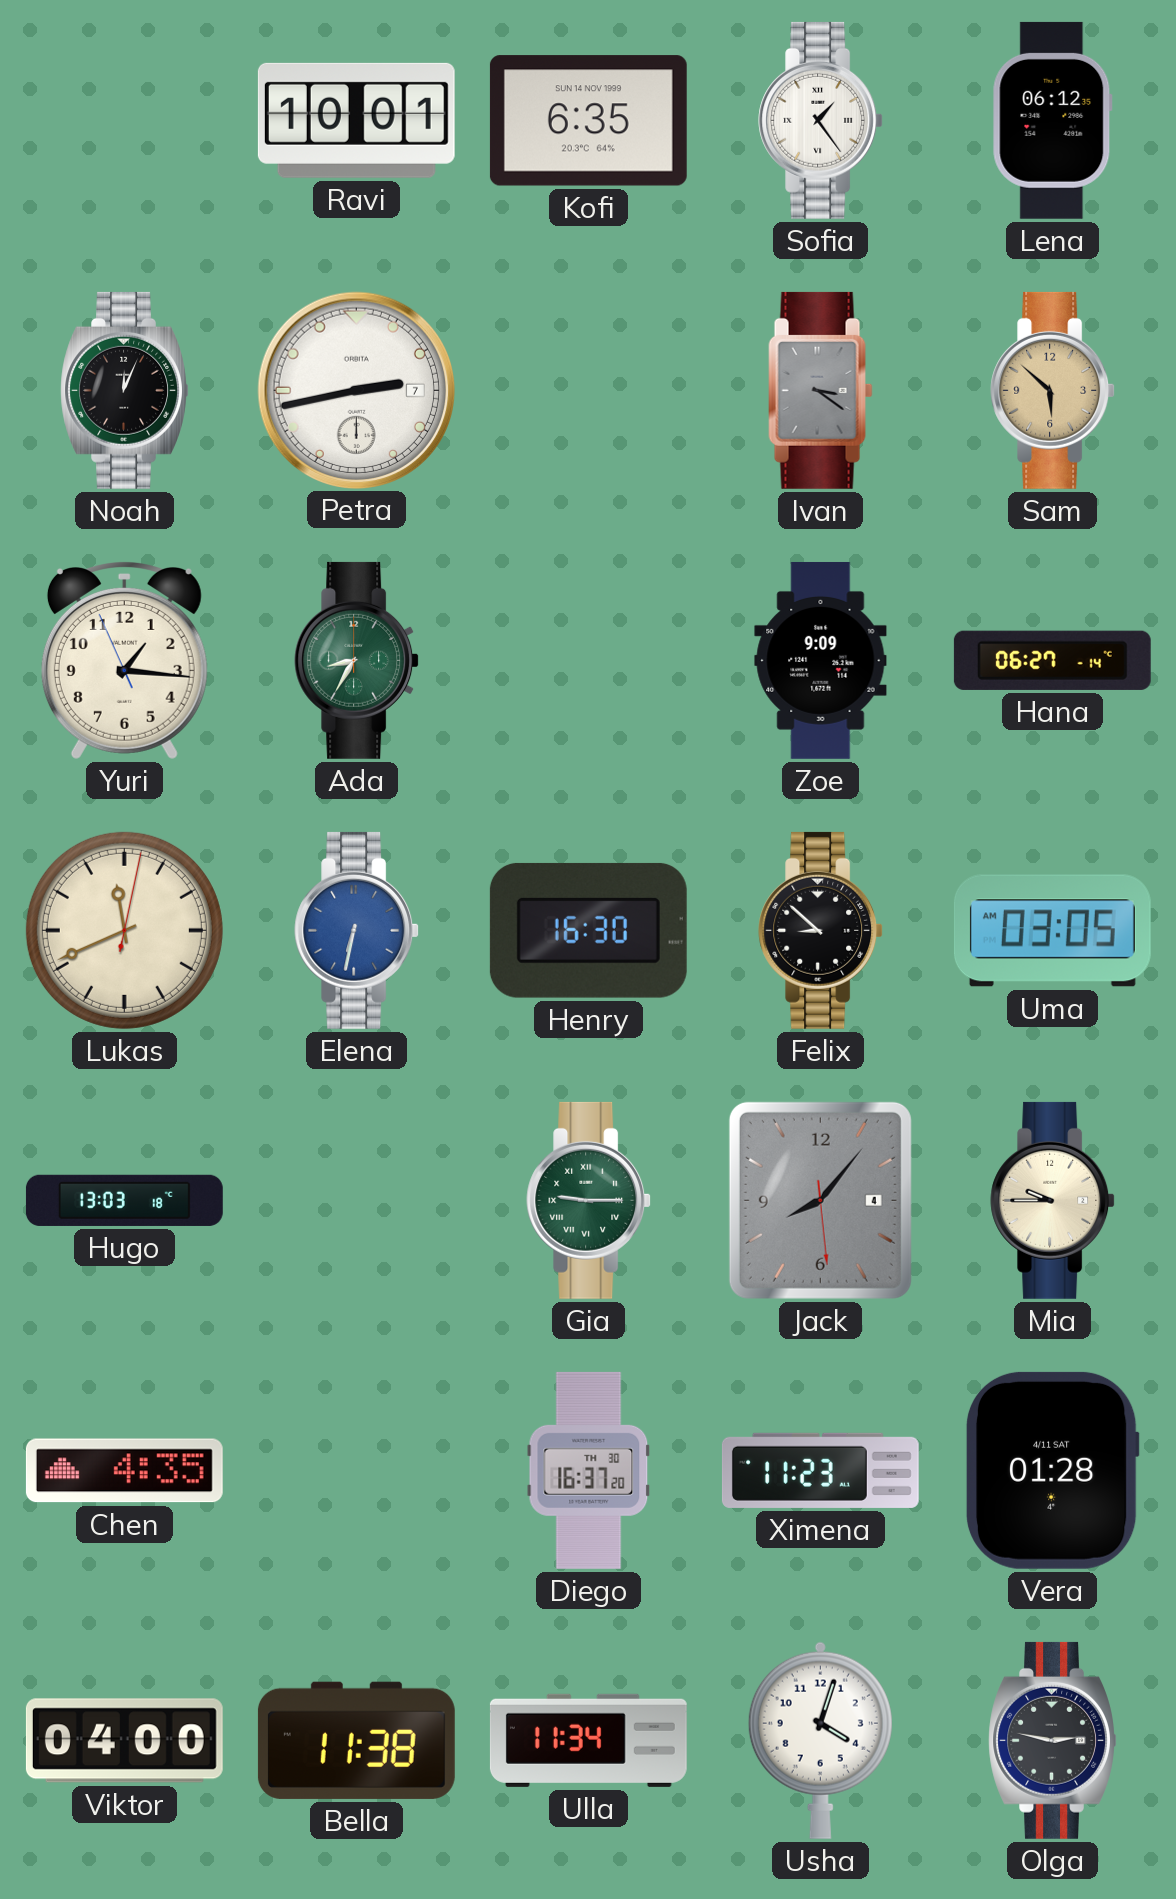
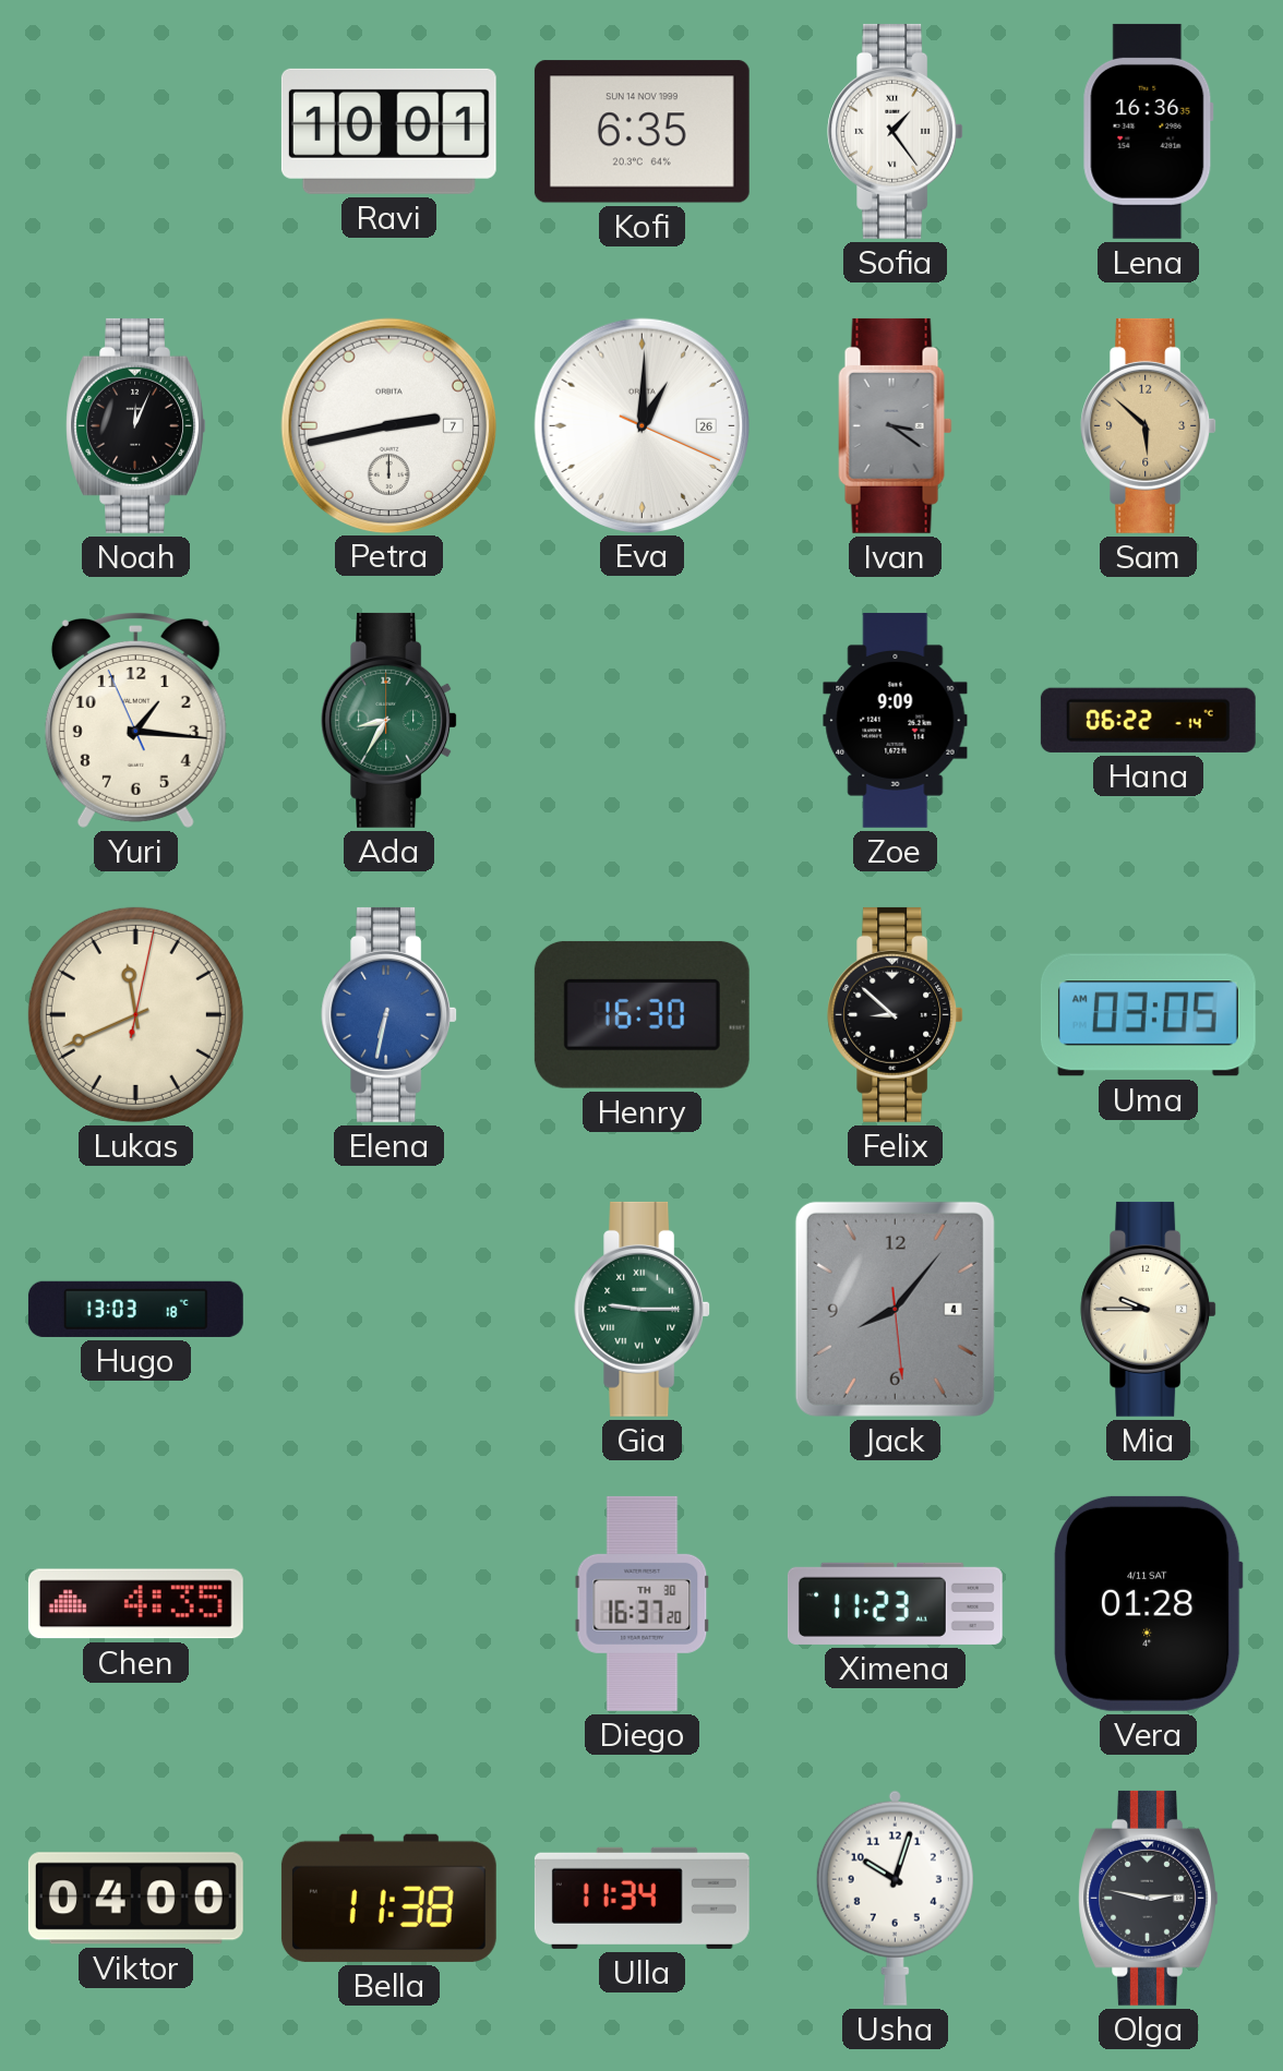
Lena: 06:12 -> 16:36
Eva: none -> 1:00
Hana: 06:27 -> 06:22
Usha: 4:03 -> 10:03
